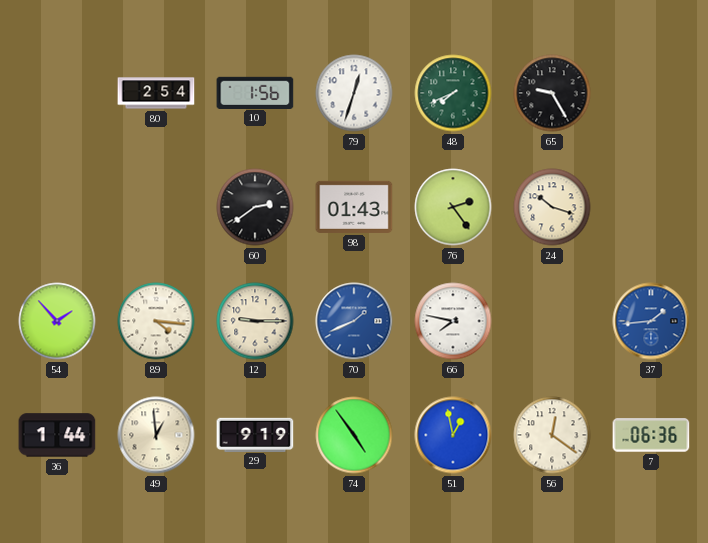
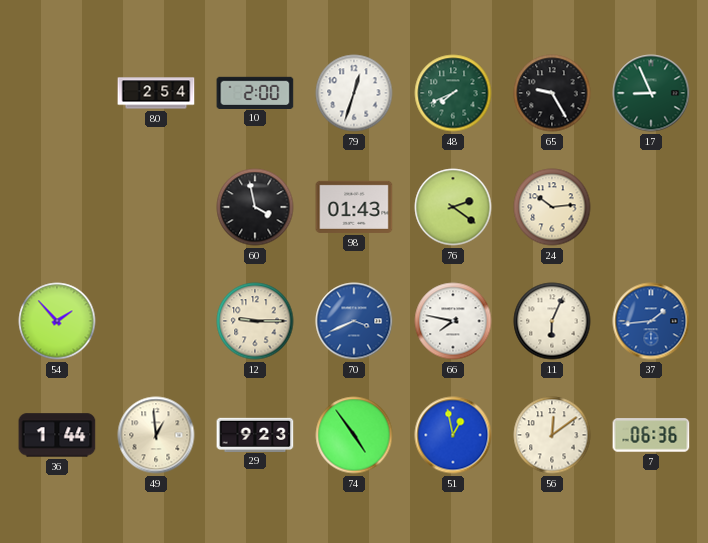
10: 1:56 -> 2:00
17: none -> 8:56
60: 2:39 -> 3:58
76: 2:24 -> 2:21
24: 10:18 -> 10:14
89: 4:16 -> none
70: 1:41 -> 3:41
11: none -> 6:04
29: 9:19 -> 9:23
56: 12:21 -> 12:09
